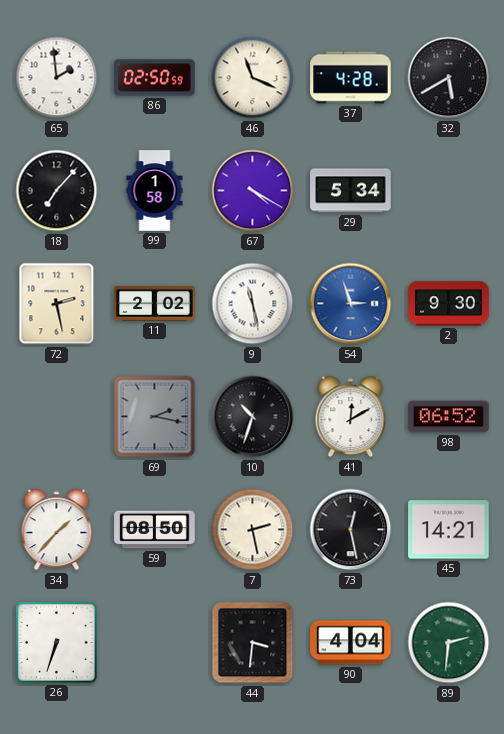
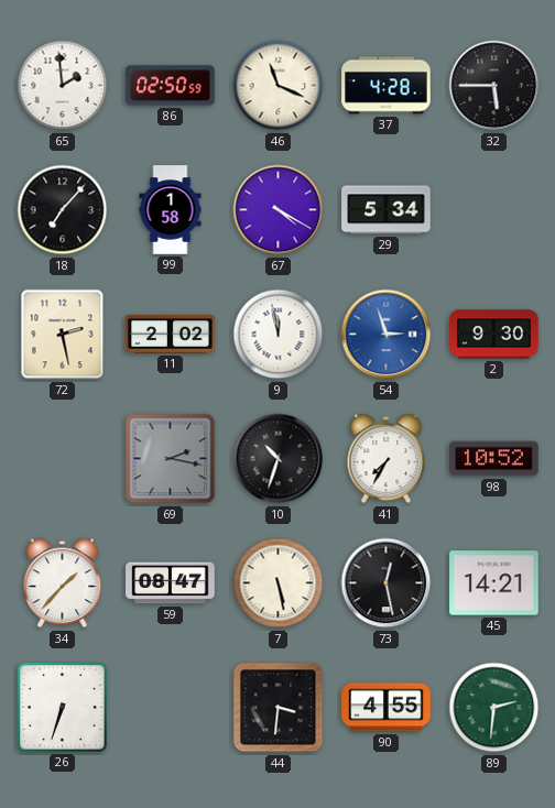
32: 5:40 -> 5:45
9: 11:28 -> 11:58
41: 12:10 -> 7:35
98: 06:52 -> 10:52
59: 08:50 -> 08:47
7: 2:28 -> 5:28
90: 4:04 -> 4:55
